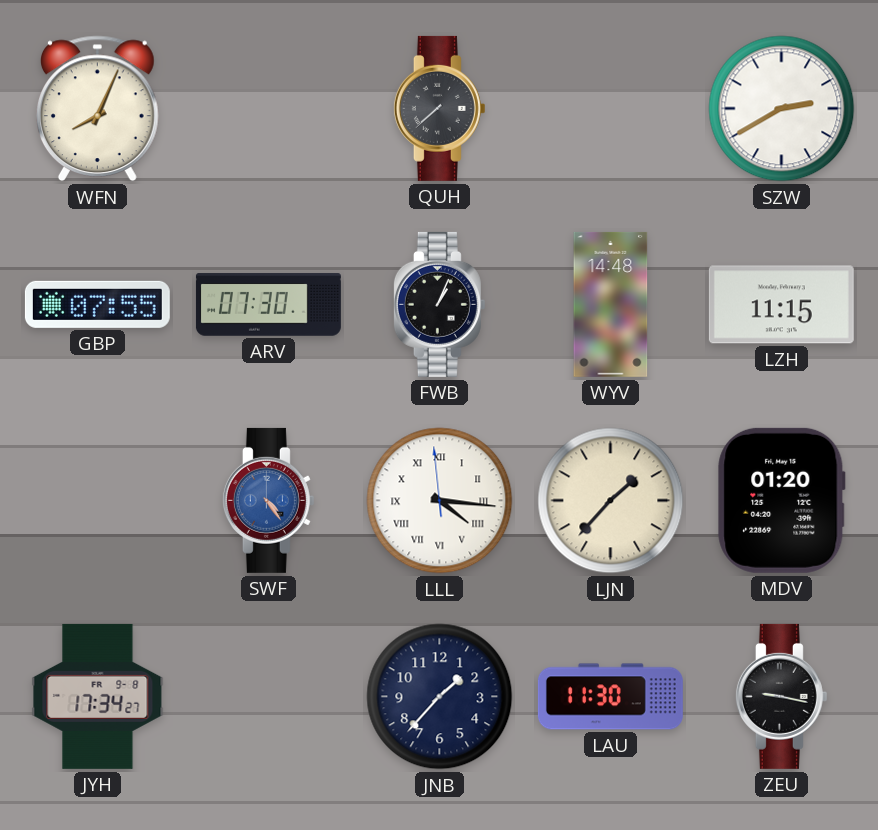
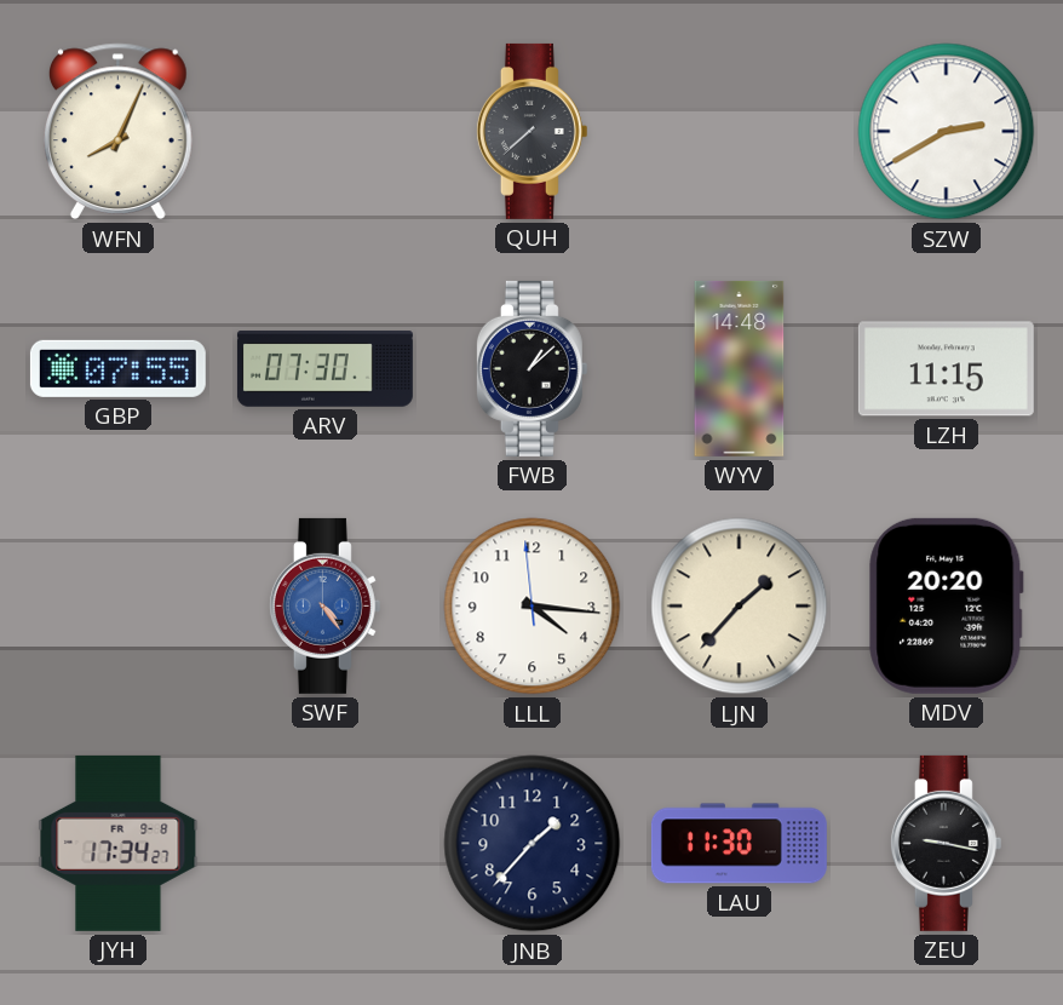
FWB: 1:04 -> 1:08
LLL numerals: Roman -> Arabic
MDV: 01:20 -> 20:20
